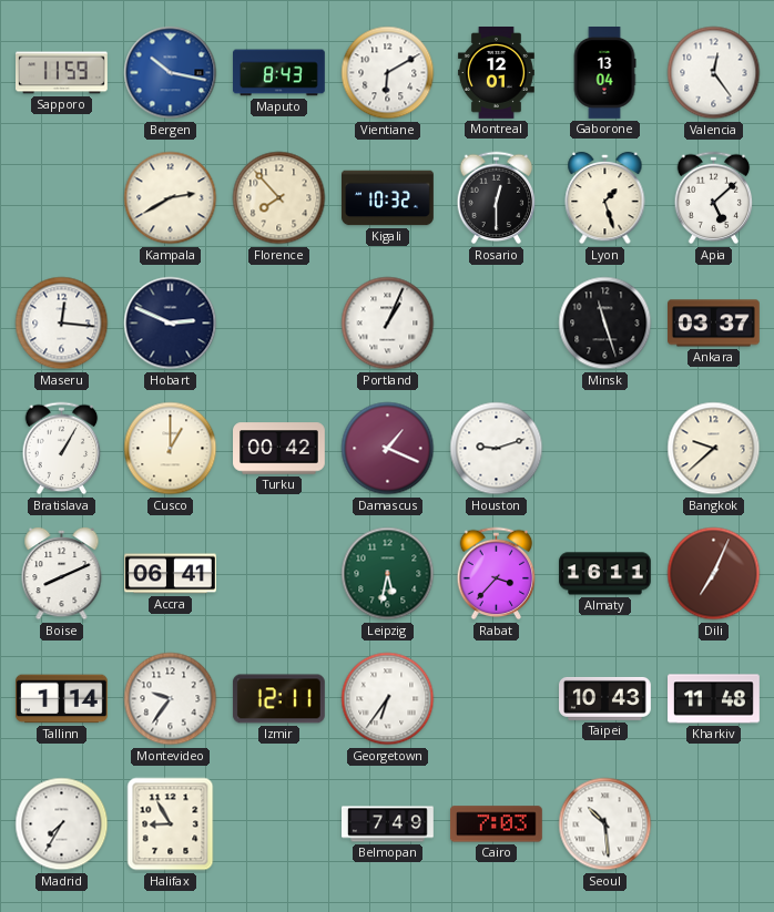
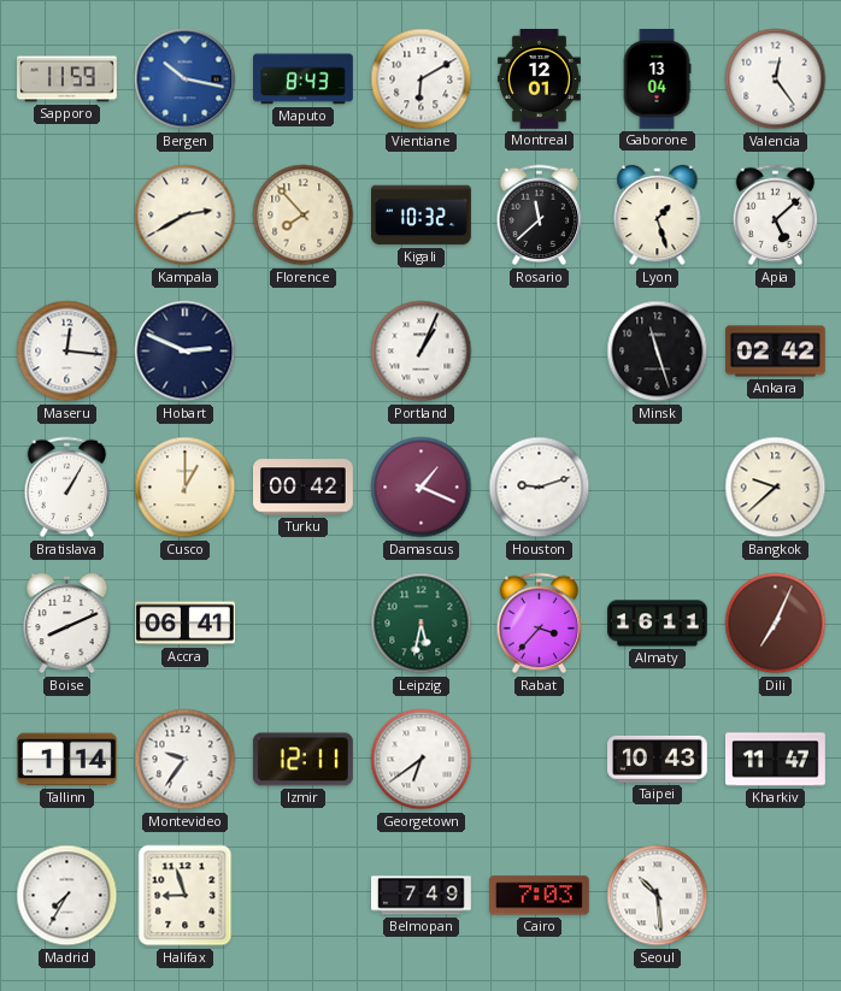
Rosario: 12:30 -> 11:38
Ankara: 03:37 -> 02:42
Georgetown: 6:36 -> 6:39
Kharkiv: 11:48 -> 11:47
Halifax: 8:55 -> 8:57
